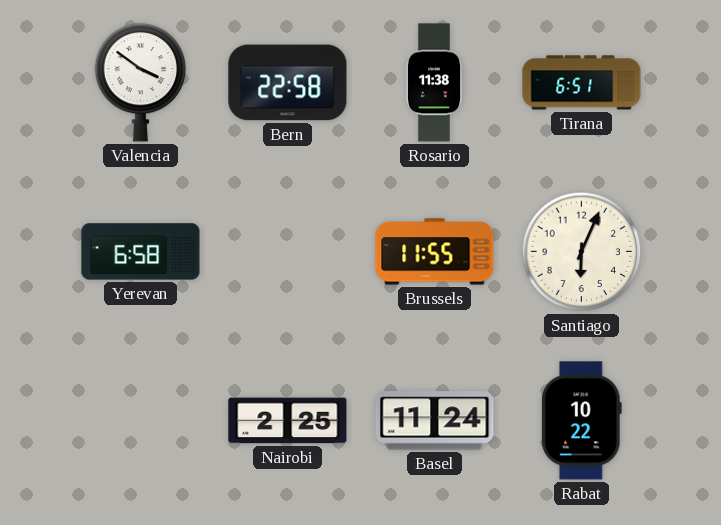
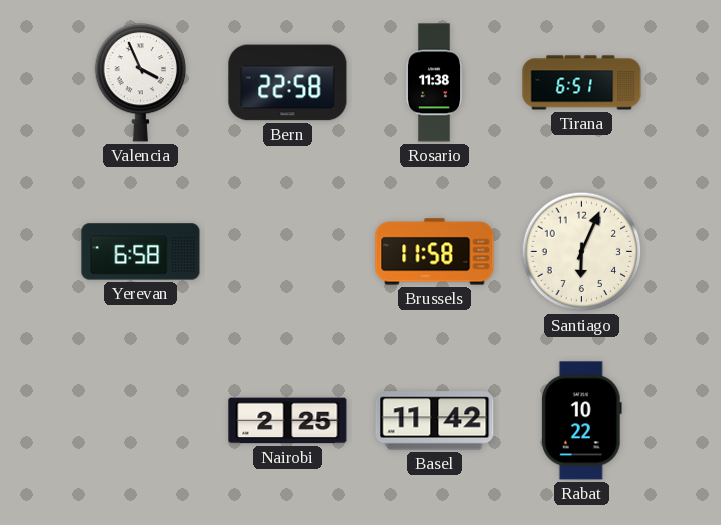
Valencia: 3:51 -> 3:56
Brussels: 11:55 -> 11:58
Basel: 11:24 -> 11:42
